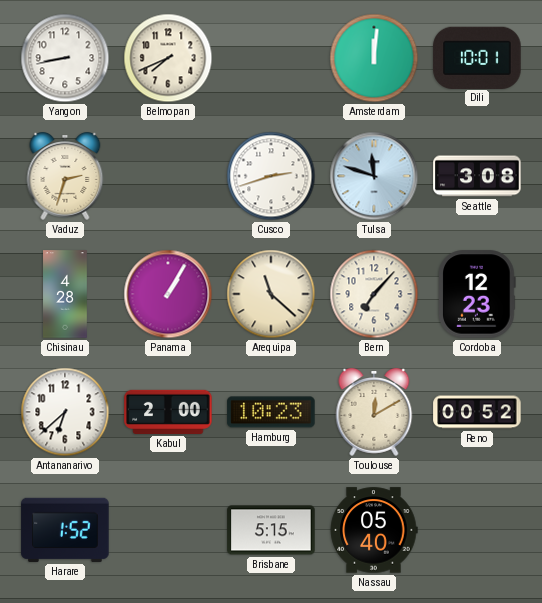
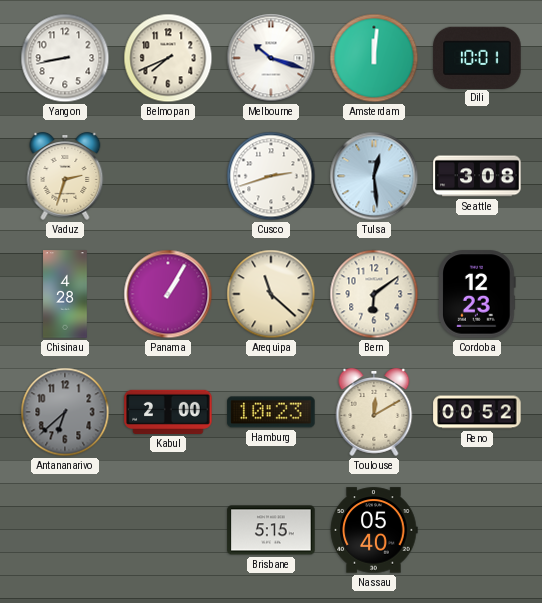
Melbourne: none -> 10:18
Tulsa: 11:48 -> 12:29
Bern: 7:07 -> 6:09
Antananarivo dial: white -> grey
Harare: 1:52 -> none
